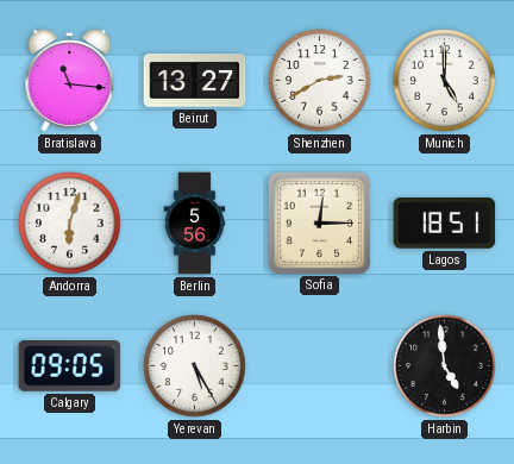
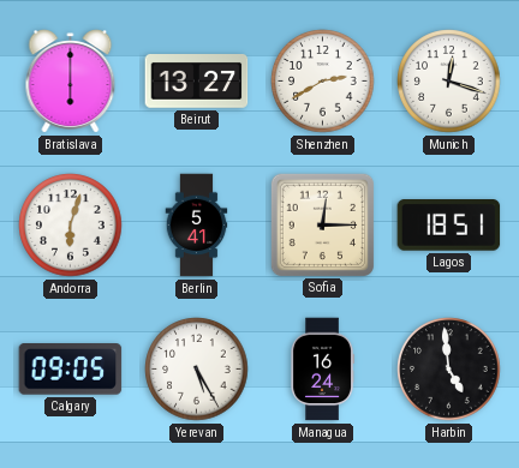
Bratislava: 11:16 -> 6:00
Munich: 5:00 -> 12:18
Berlin: 5:56 -> 5:41
Managua: none -> 16:24
